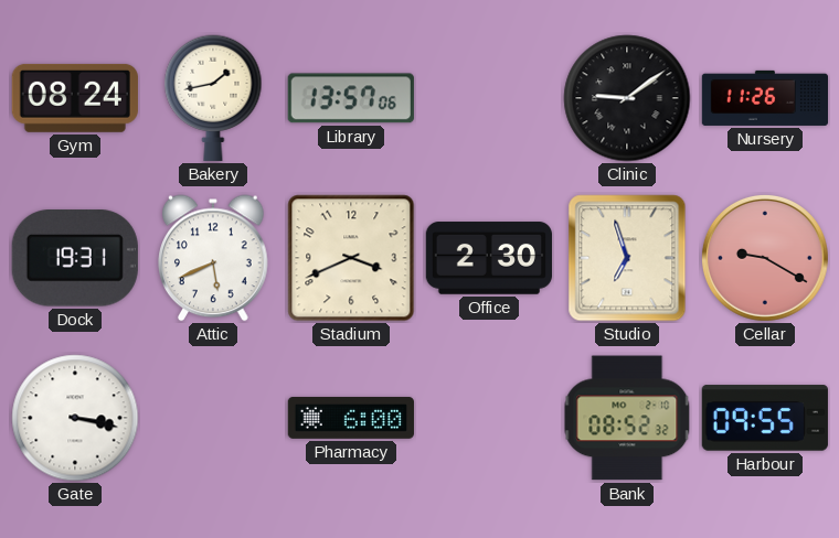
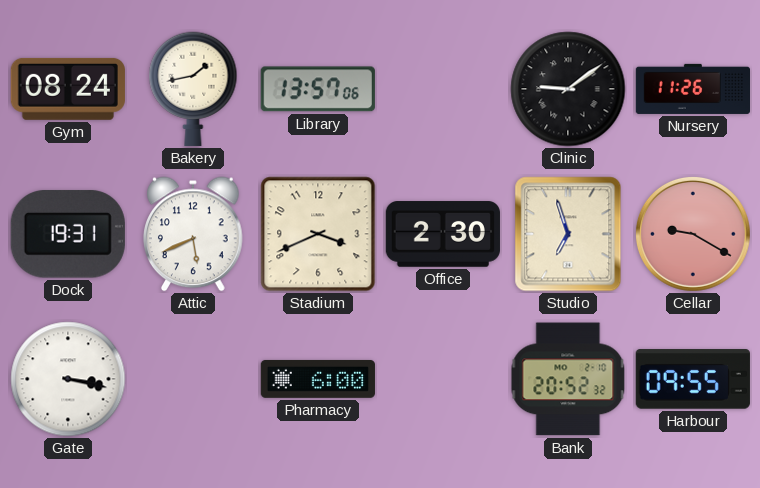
Bank: 08:52 -> 20:52
